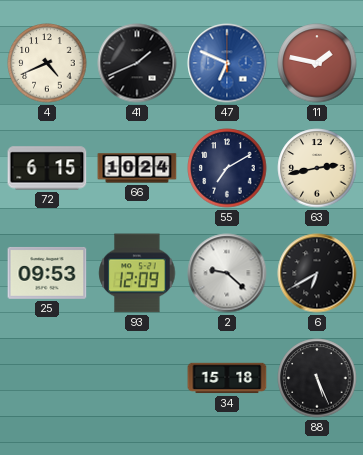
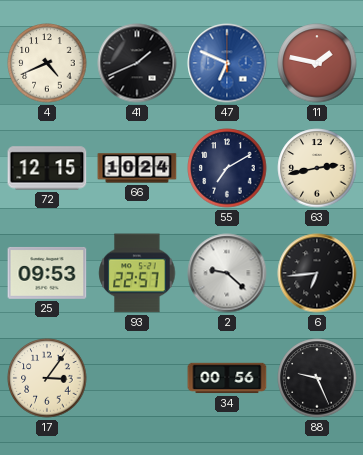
72: 6:15 -> 12:15
93: 12:09 -> 22:57
6: 6:40 -> 6:44
17: none -> 3:06
34: 15:18 -> 00:56
88: 5:26 -> 9:26
